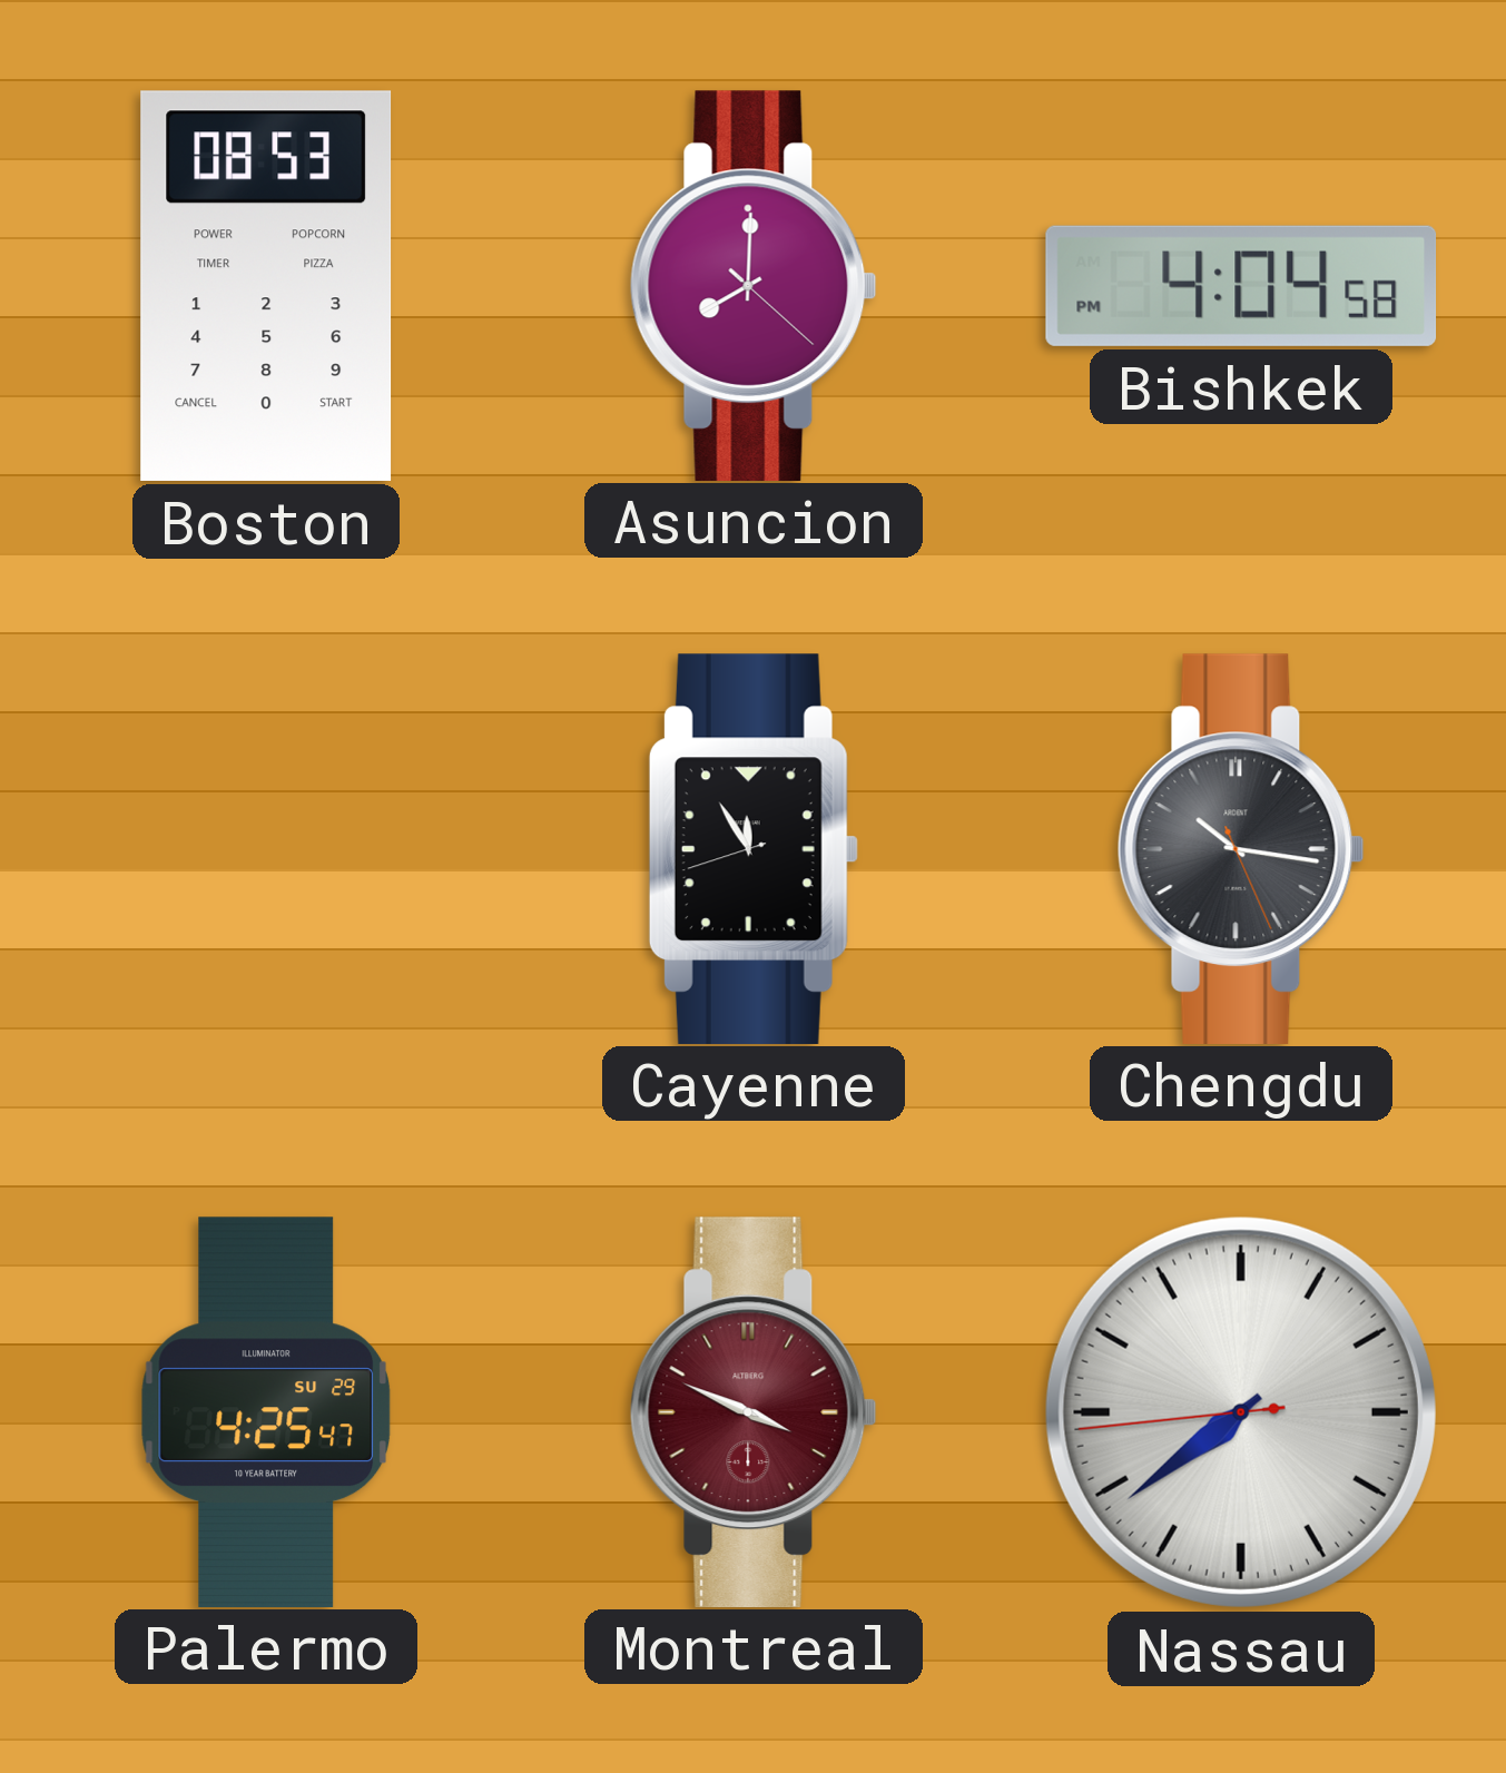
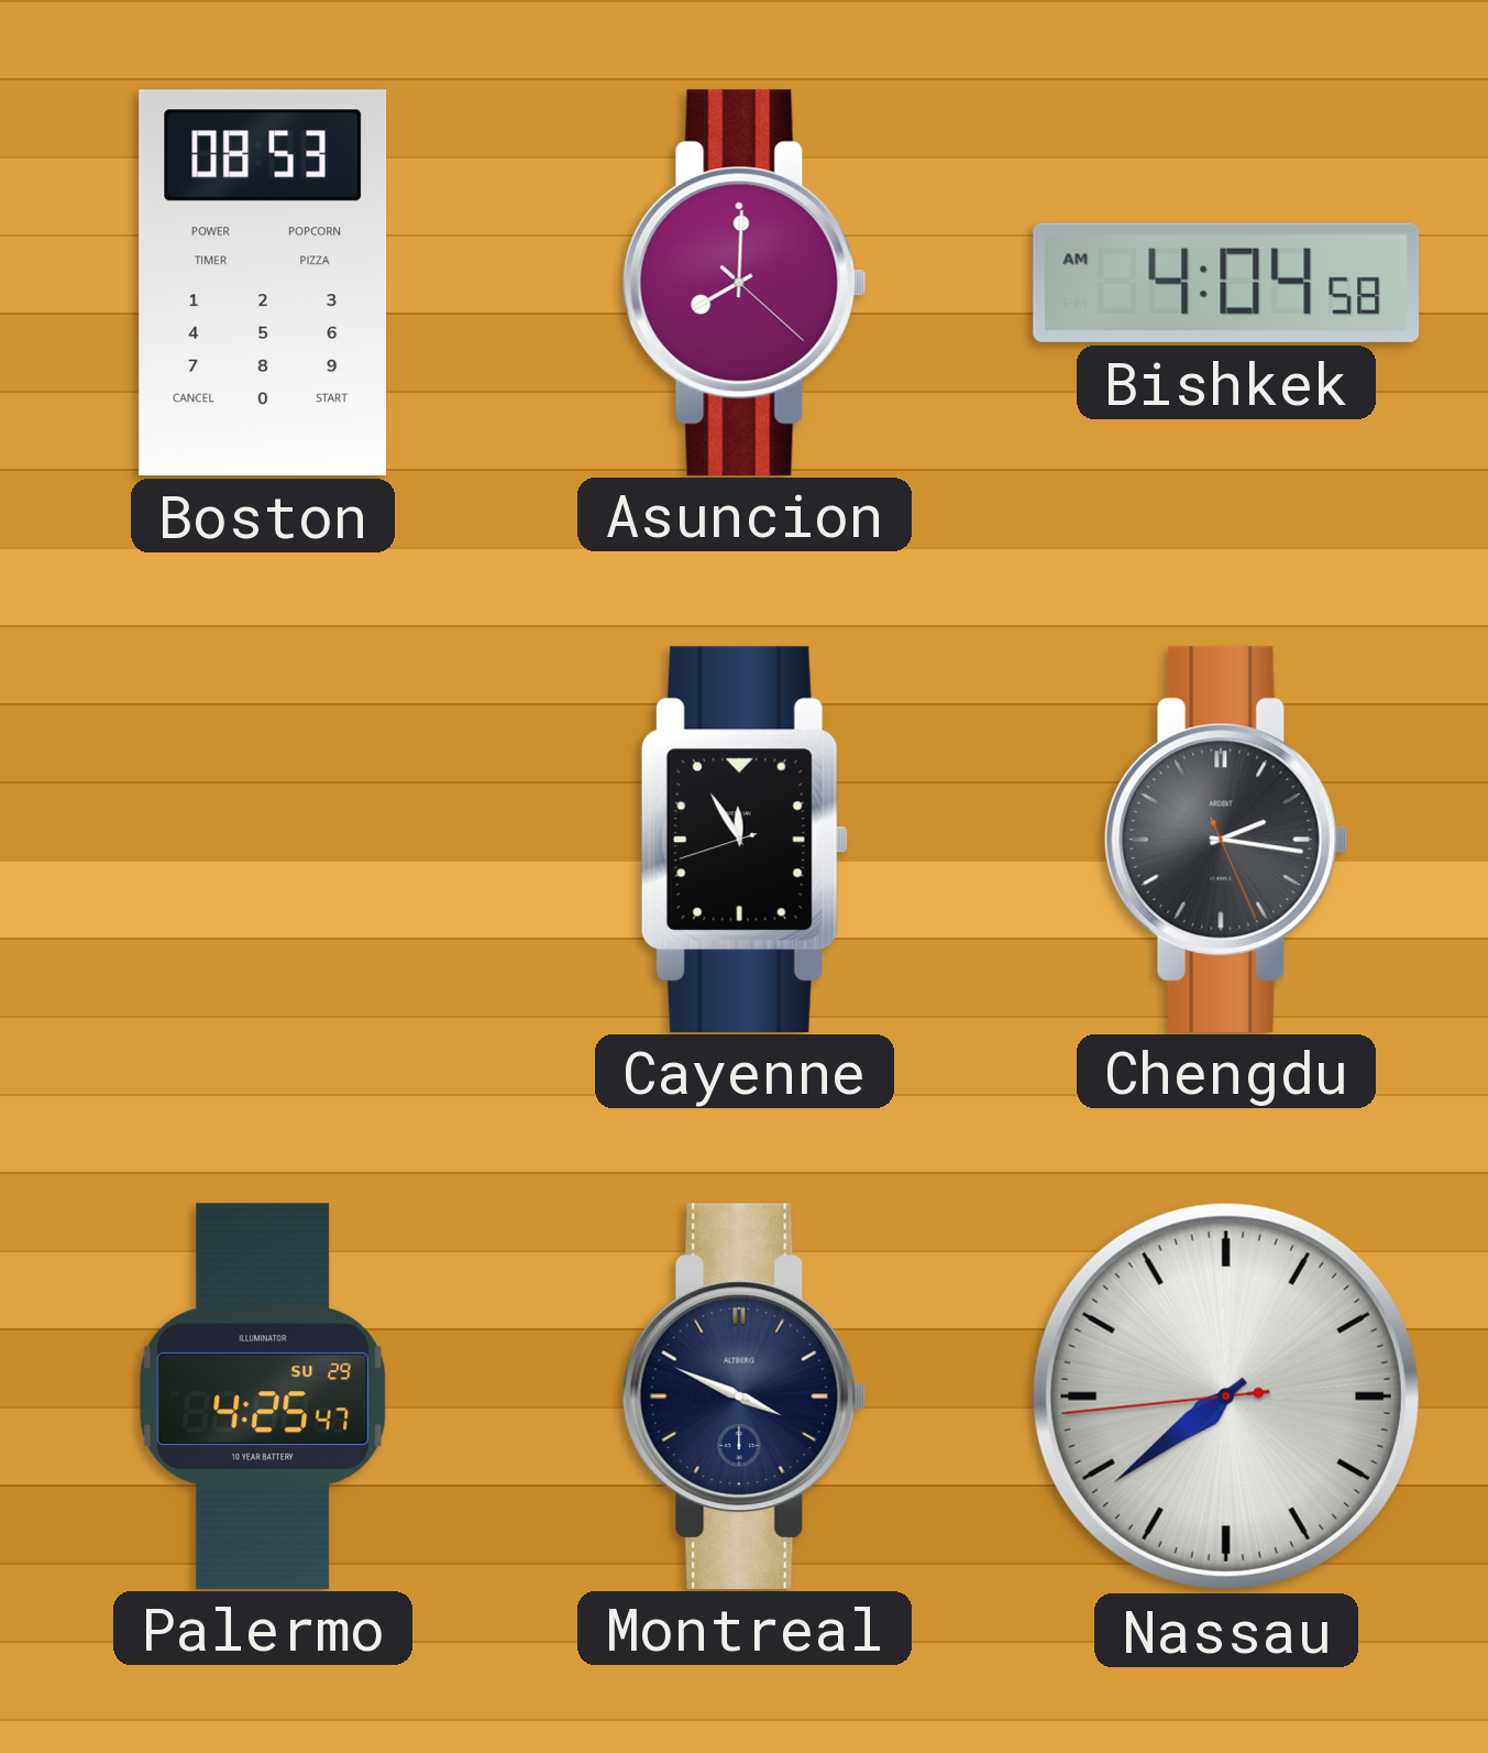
Bishkek: 4:04:58 PM -> 4:04:58 AM
Chengdu: 10:16 -> 2:16
Montreal dial: burgundy -> navy
